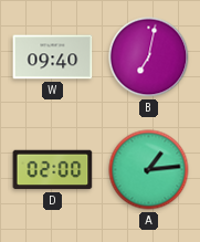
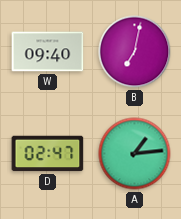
D: 02:00 -> 02:47
